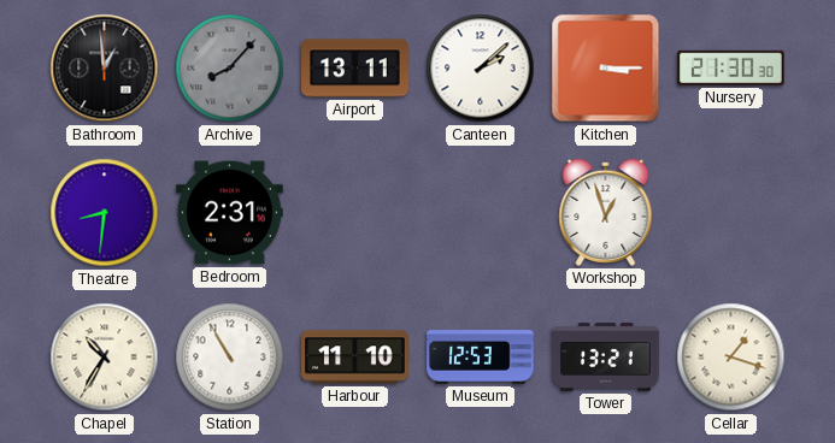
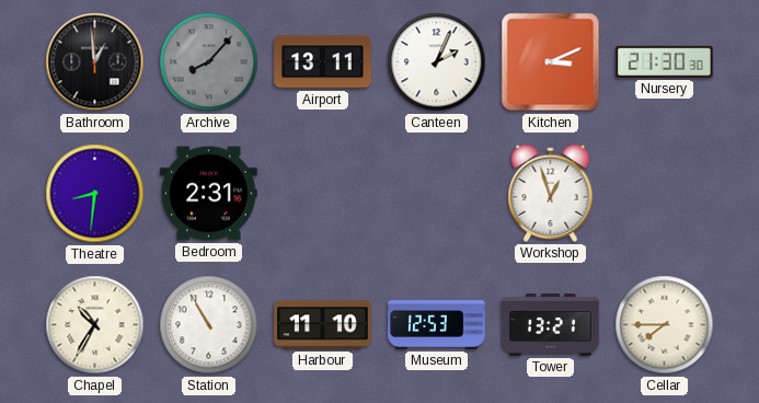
Canteen: 2:08 -> 2:04
Kitchen: 3:15 -> 3:11
Cellar: 1:18 -> 7:45
